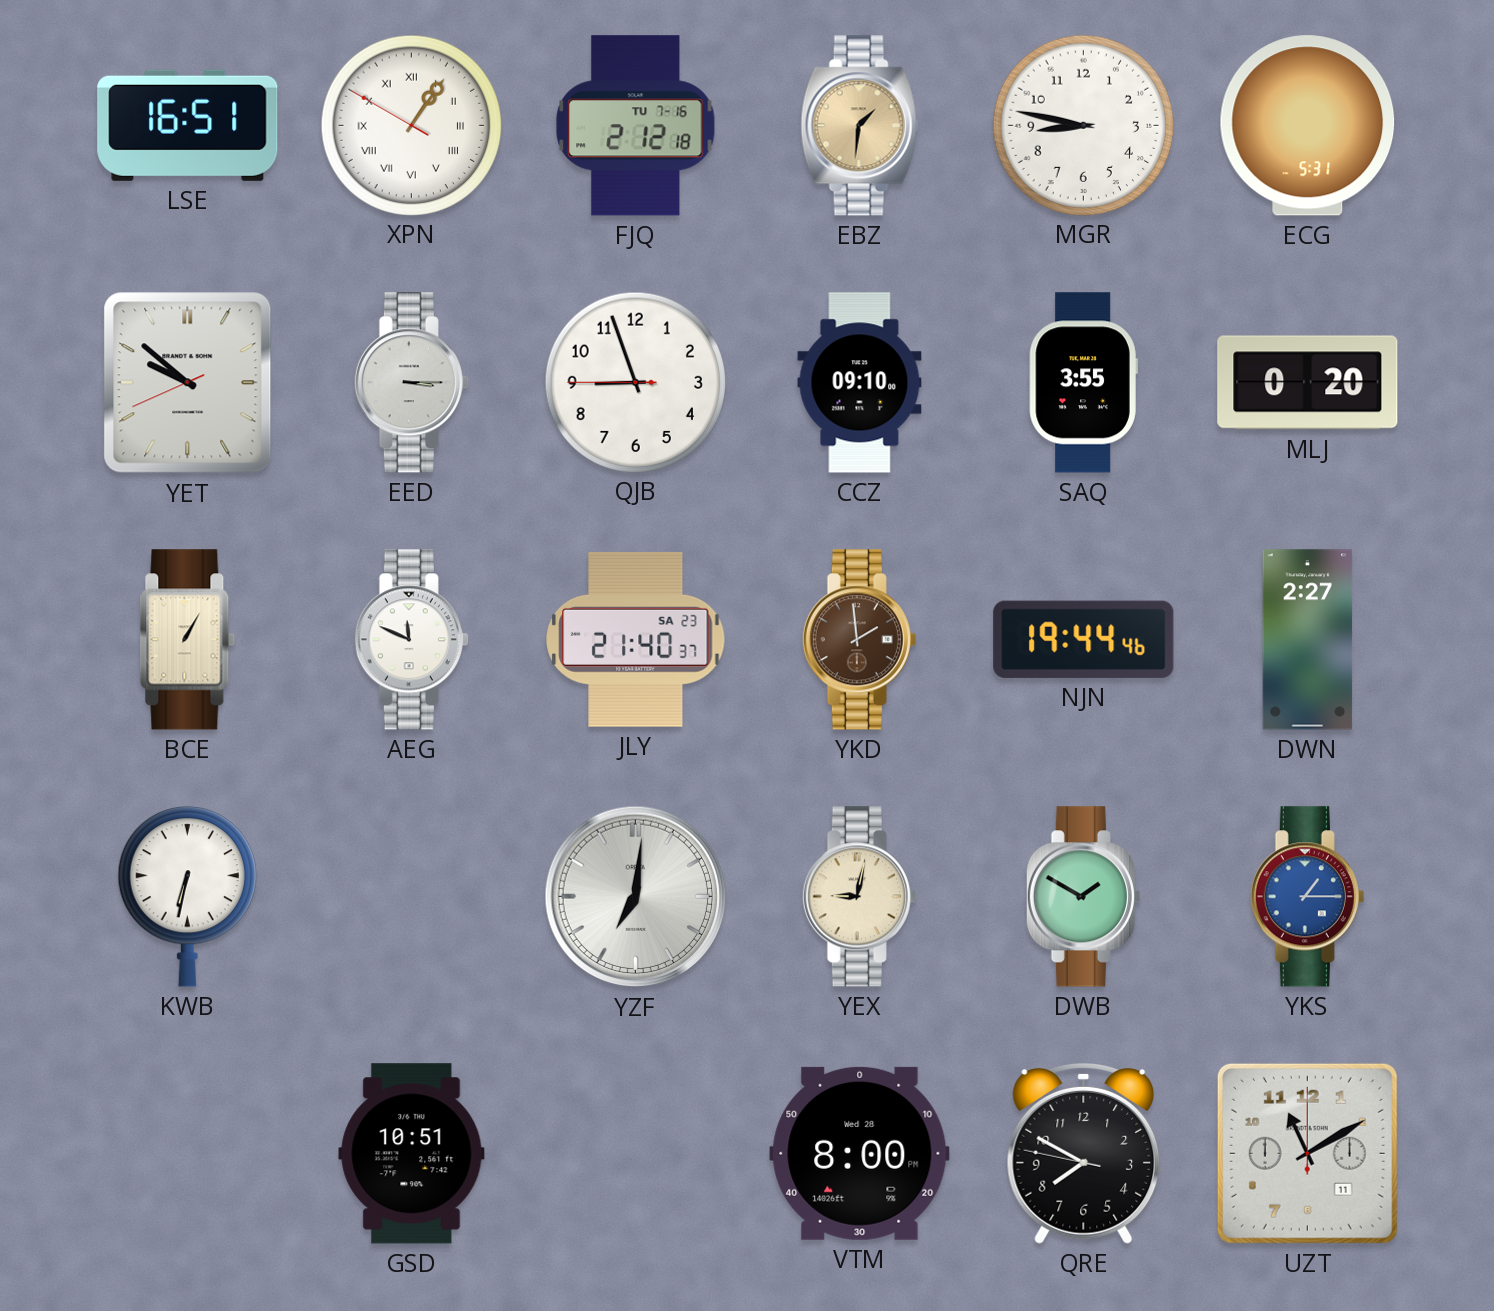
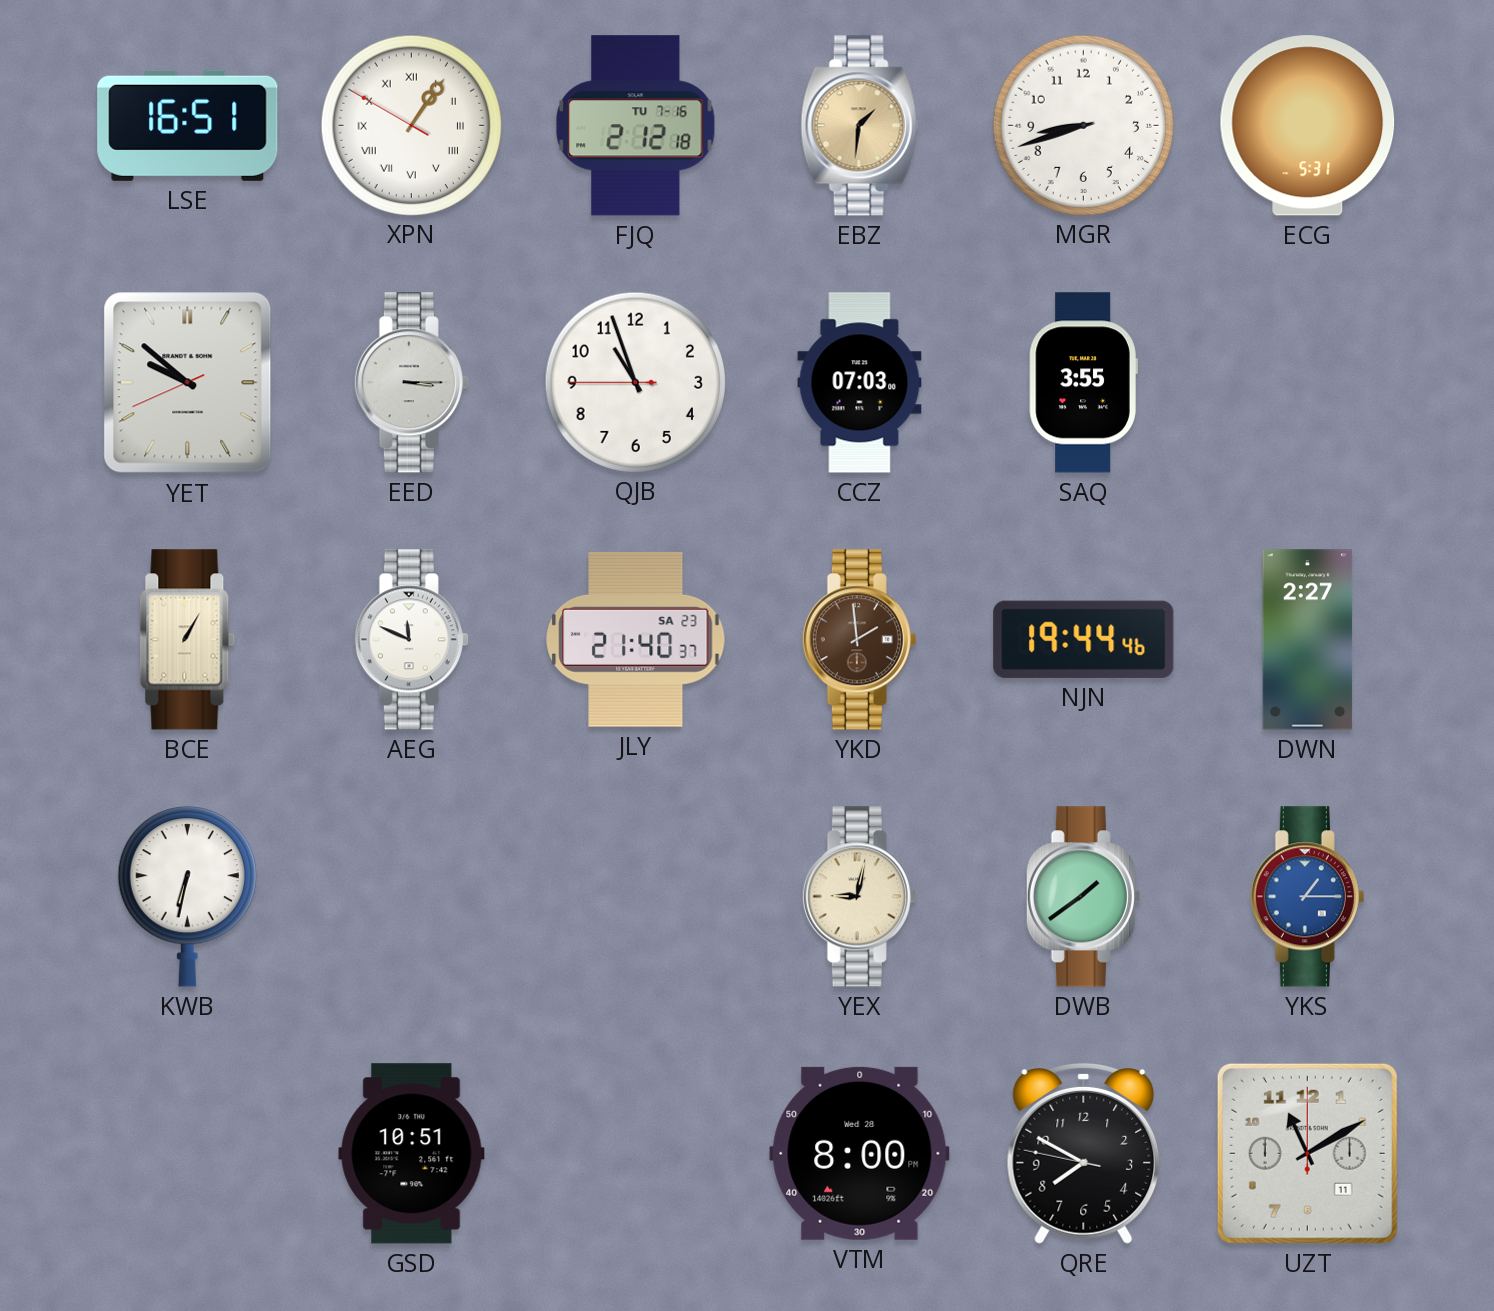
MGR: 8:47 -> 8:42
QJB: 8:56 -> 10:56
CCZ: 09:10 -> 07:03
MLJ: 0:20 -> none
YZF: 7:01 -> none
DWB: 1:50 -> 1:39
